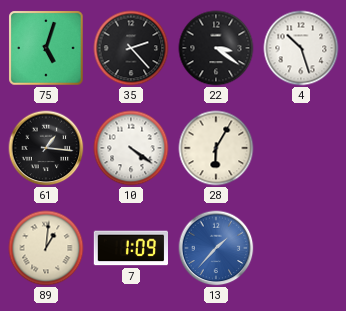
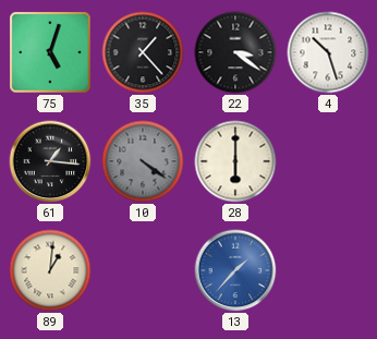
35: 2:23 -> 1:23
10 dial: white -> grey
28: 6:05 -> 6:00
7: 1:09 -> none
